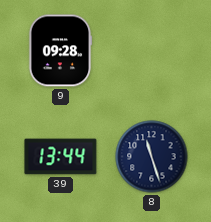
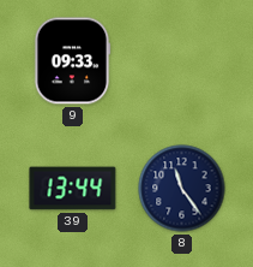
9: 09:28 -> 09:33
8: 11:27 -> 11:24
